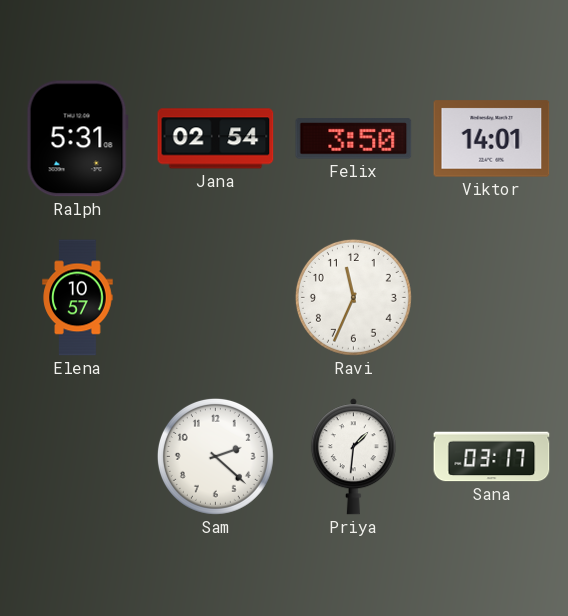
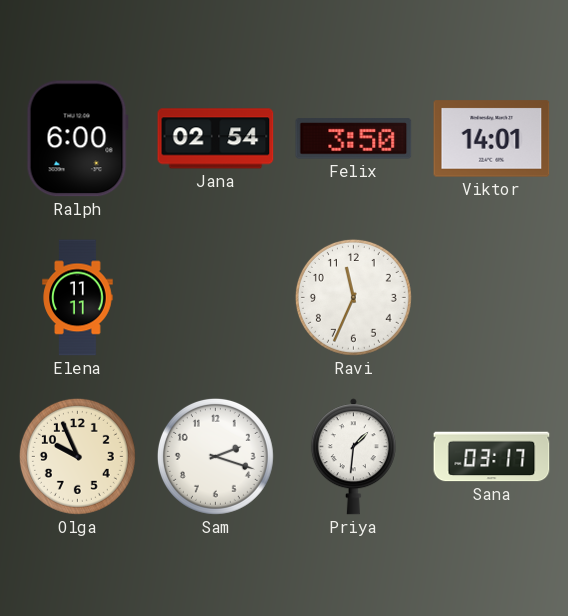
Ralph: 5:31 -> 6:00
Elena: 10:57 -> 11:11
Olga: none -> 9:56
Sam: 2:22 -> 2:18
